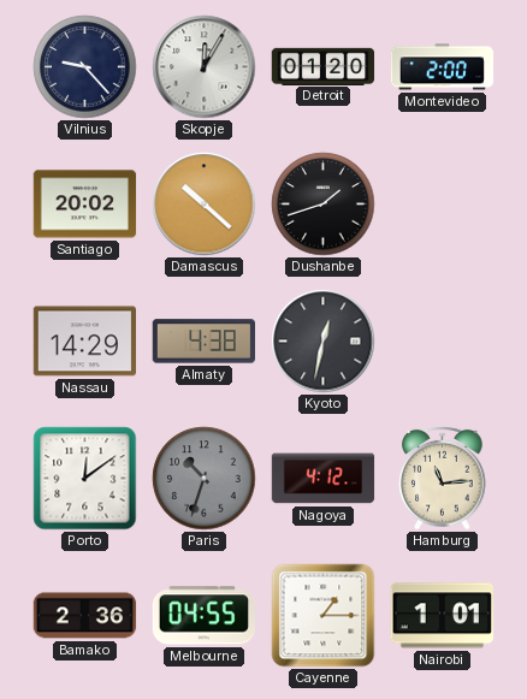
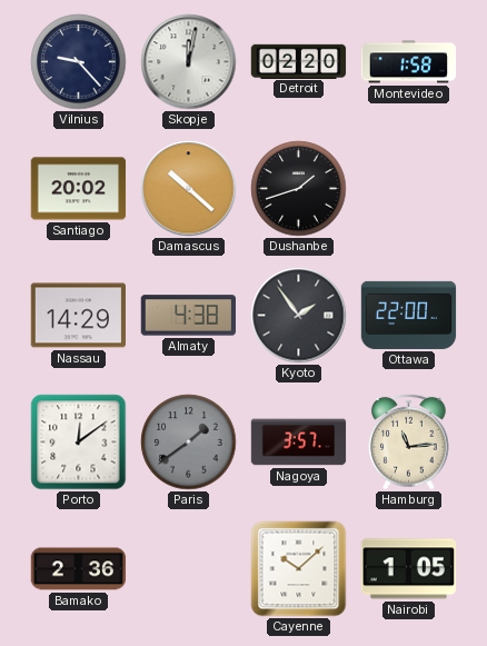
Skopje: 12:05 -> 12:02
Detroit: 01:20 -> 02:20
Montevideo: 2:00 -> 1:58
Kyoto: 12:32 -> 1:54
Ottawa: none -> 22:00
Paris: 10:33 -> 1:39
Nagoya: 4:12 -> 3:57
Melbourne: 04:55 -> none
Cayenne: 1:15 -> 10:08
Nairobi: 1:01 -> 1:05
